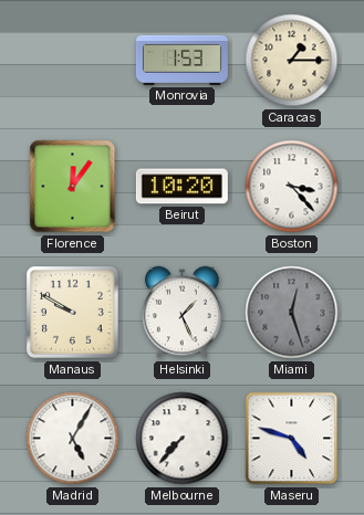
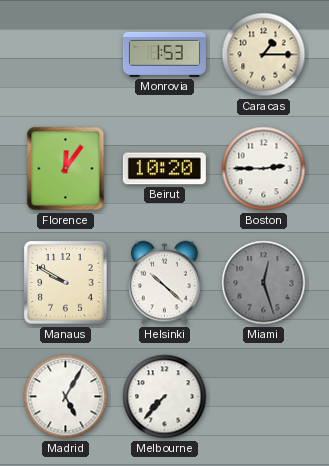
Boston: 3:23 -> 2:45
Helsinki: 1:26 -> 10:22
Maseru: 4:48 -> none
